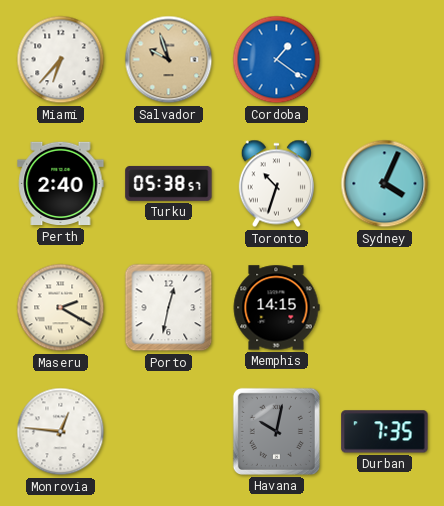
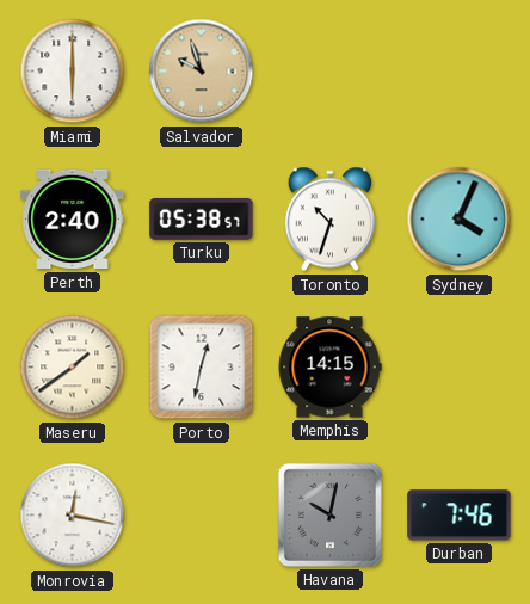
Miami: 6:37 -> 6:00
Cordoba: 1:21 -> none
Maseru: 2:20 -> 1:39
Monrovia: 12:46 -> 12:17
Durban: 7:35 -> 7:46
